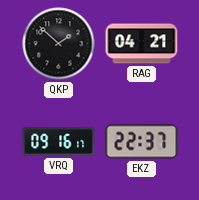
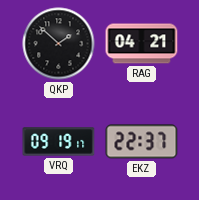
VRQ: 09:16 -> 09:19
